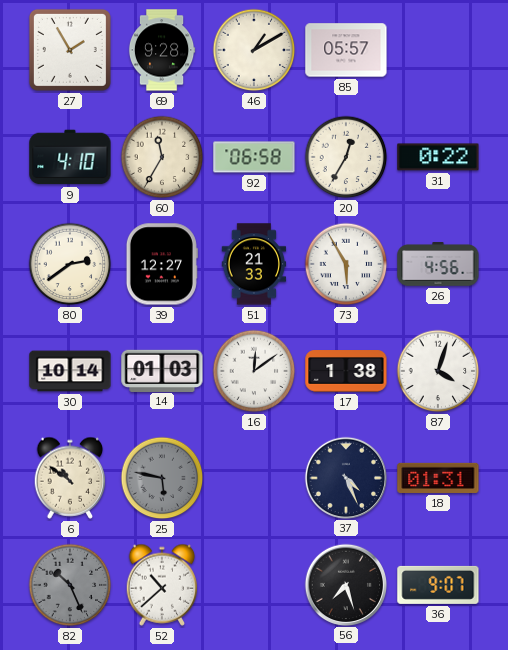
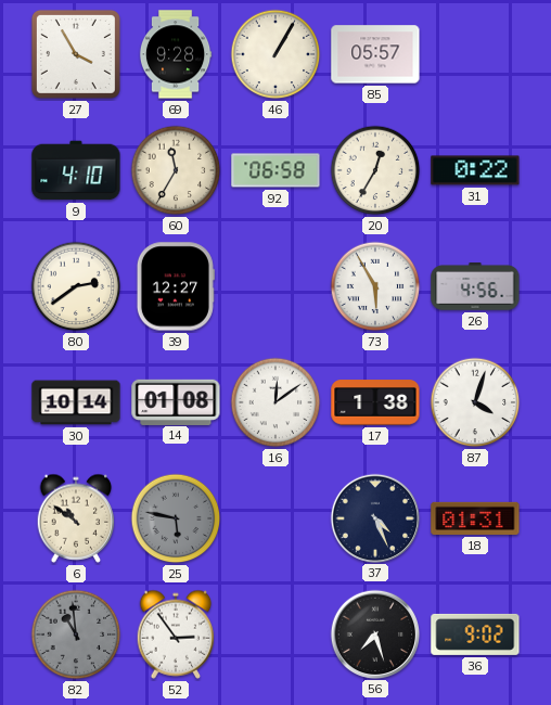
27: 1:55 -> 3:55
46: 1:10 -> 1:05
51: 21:33 -> none
14: 01:03 -> 01:08
82: 10:26 -> 10:59
52: 10:38 -> 2:54
36: 9:07 -> 9:02
